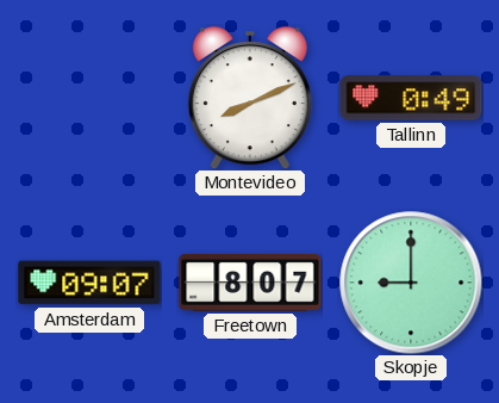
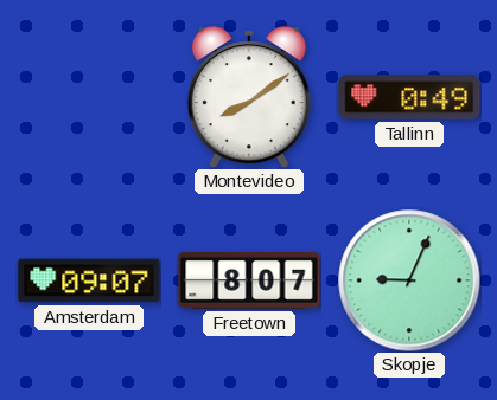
Montevideo: 8:11 -> 8:09
Skopje: 9:00 -> 9:04
